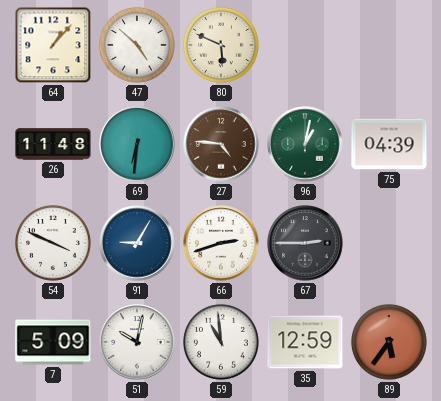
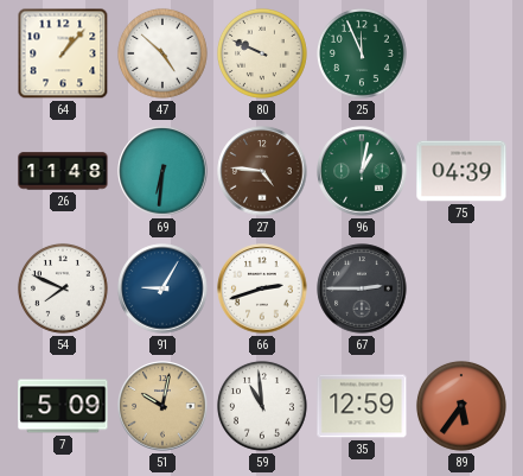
80: 5:49 -> 9:49
25: none -> 11:56
54: 3:49 -> 7:49
51 dial: white -> champagne
